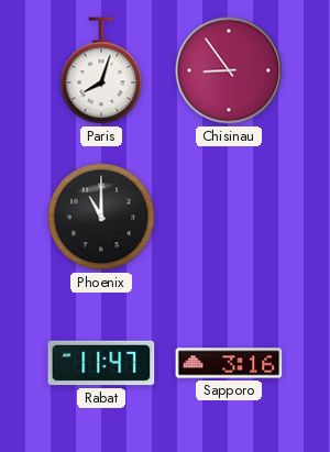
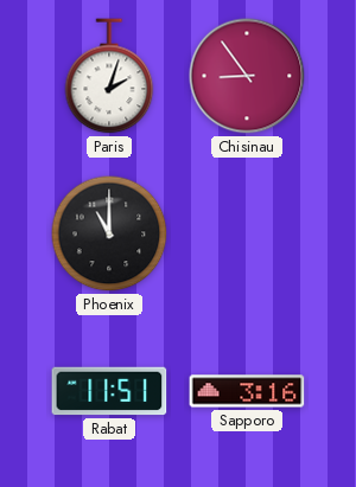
Paris: 8:03 -> 2:03
Rabat: 11:47 -> 11:51
